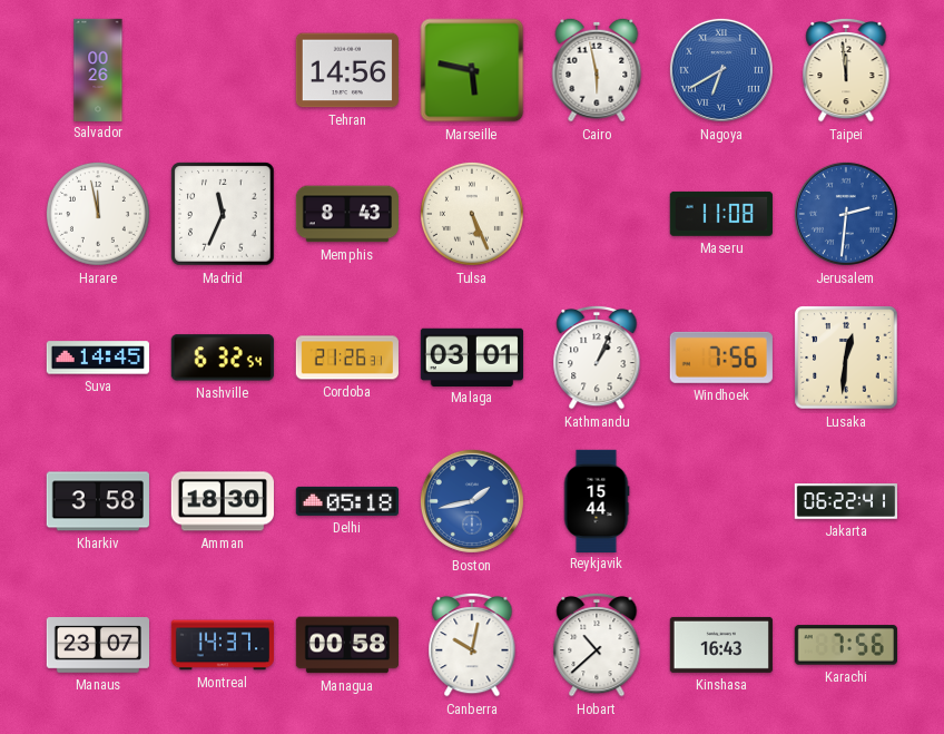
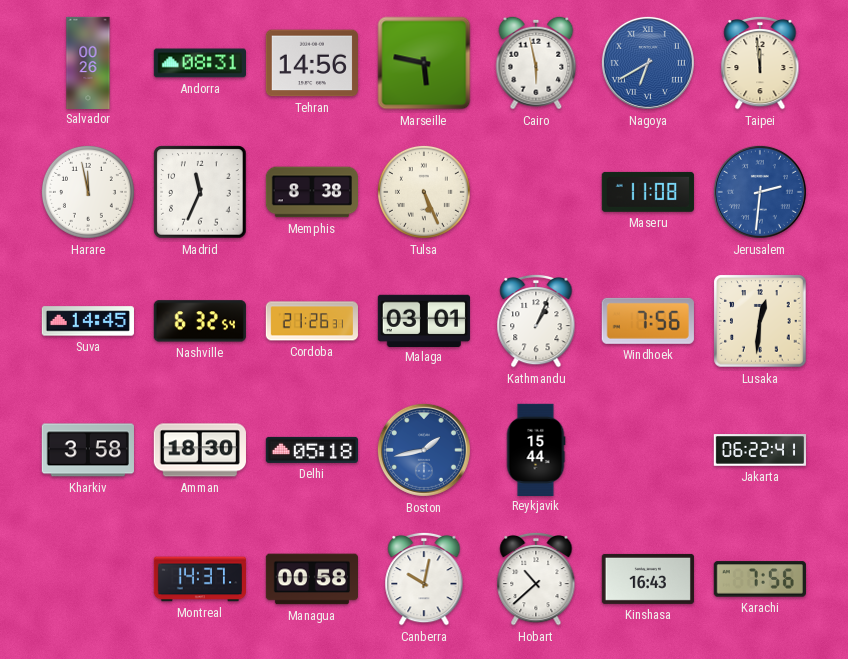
Andorra: none -> 08:31
Memphis: 8:43 -> 8:38
Manaus: 23:07 -> none
